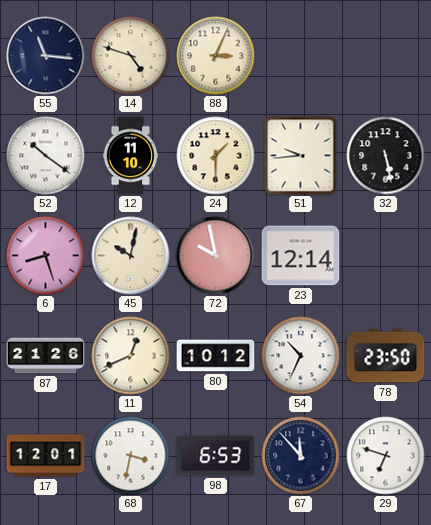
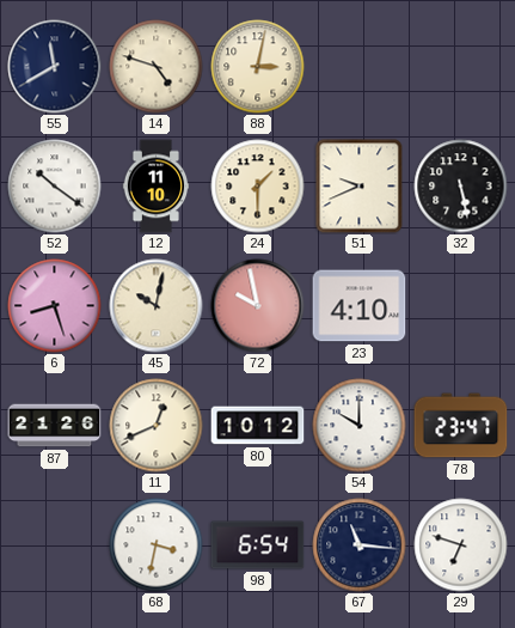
55: 11:16 -> 11:40
88: 3:04 -> 3:02
51: 9:44 -> 9:41
23: 12:14 -> 4:10
54: 10:34 -> 10:00
78: 23:50 -> 23:47
17: 12:01 -> none
98: 6:53 -> 6:54
67: 11:53 -> 11:16
